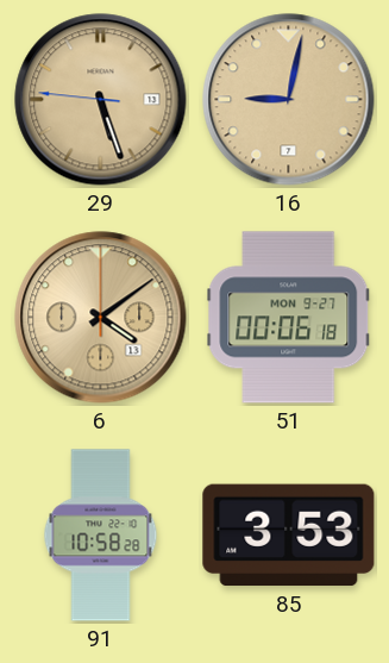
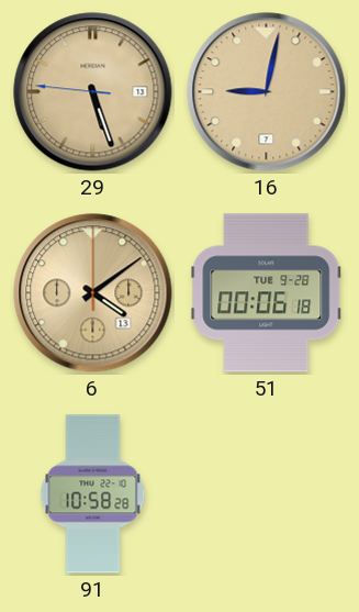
51 date: MON 9-27 -> TUE 9-28
85: 3:53 -> none
